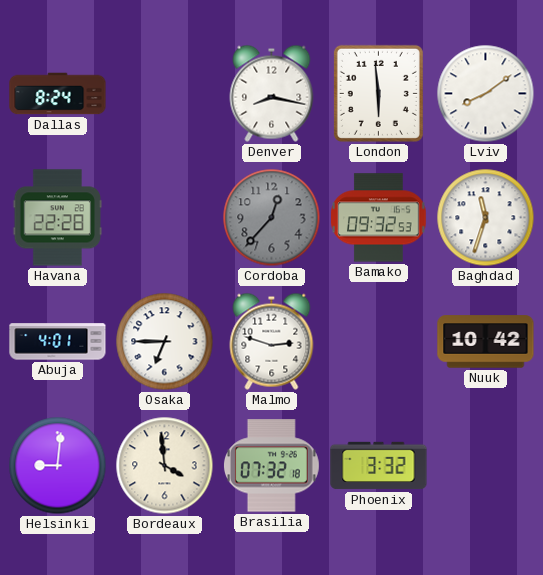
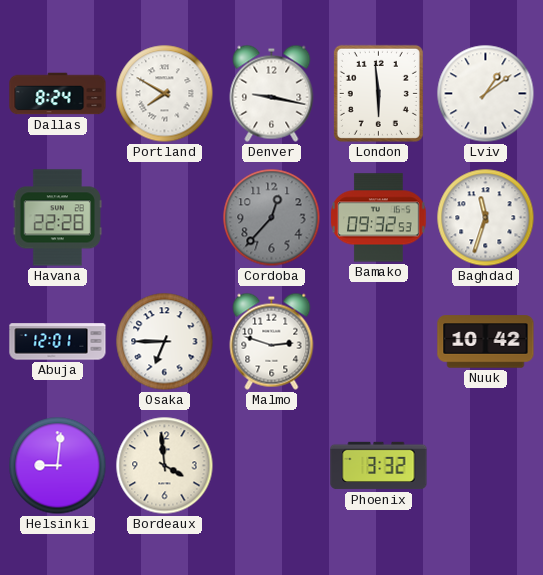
Portland: none -> 7:50
Denver: 8:17 -> 9:17
Lviv: 8:09 -> 1:09
Abuja: 4:01 -> 12:01
Brasilia: 07:32 -> none
